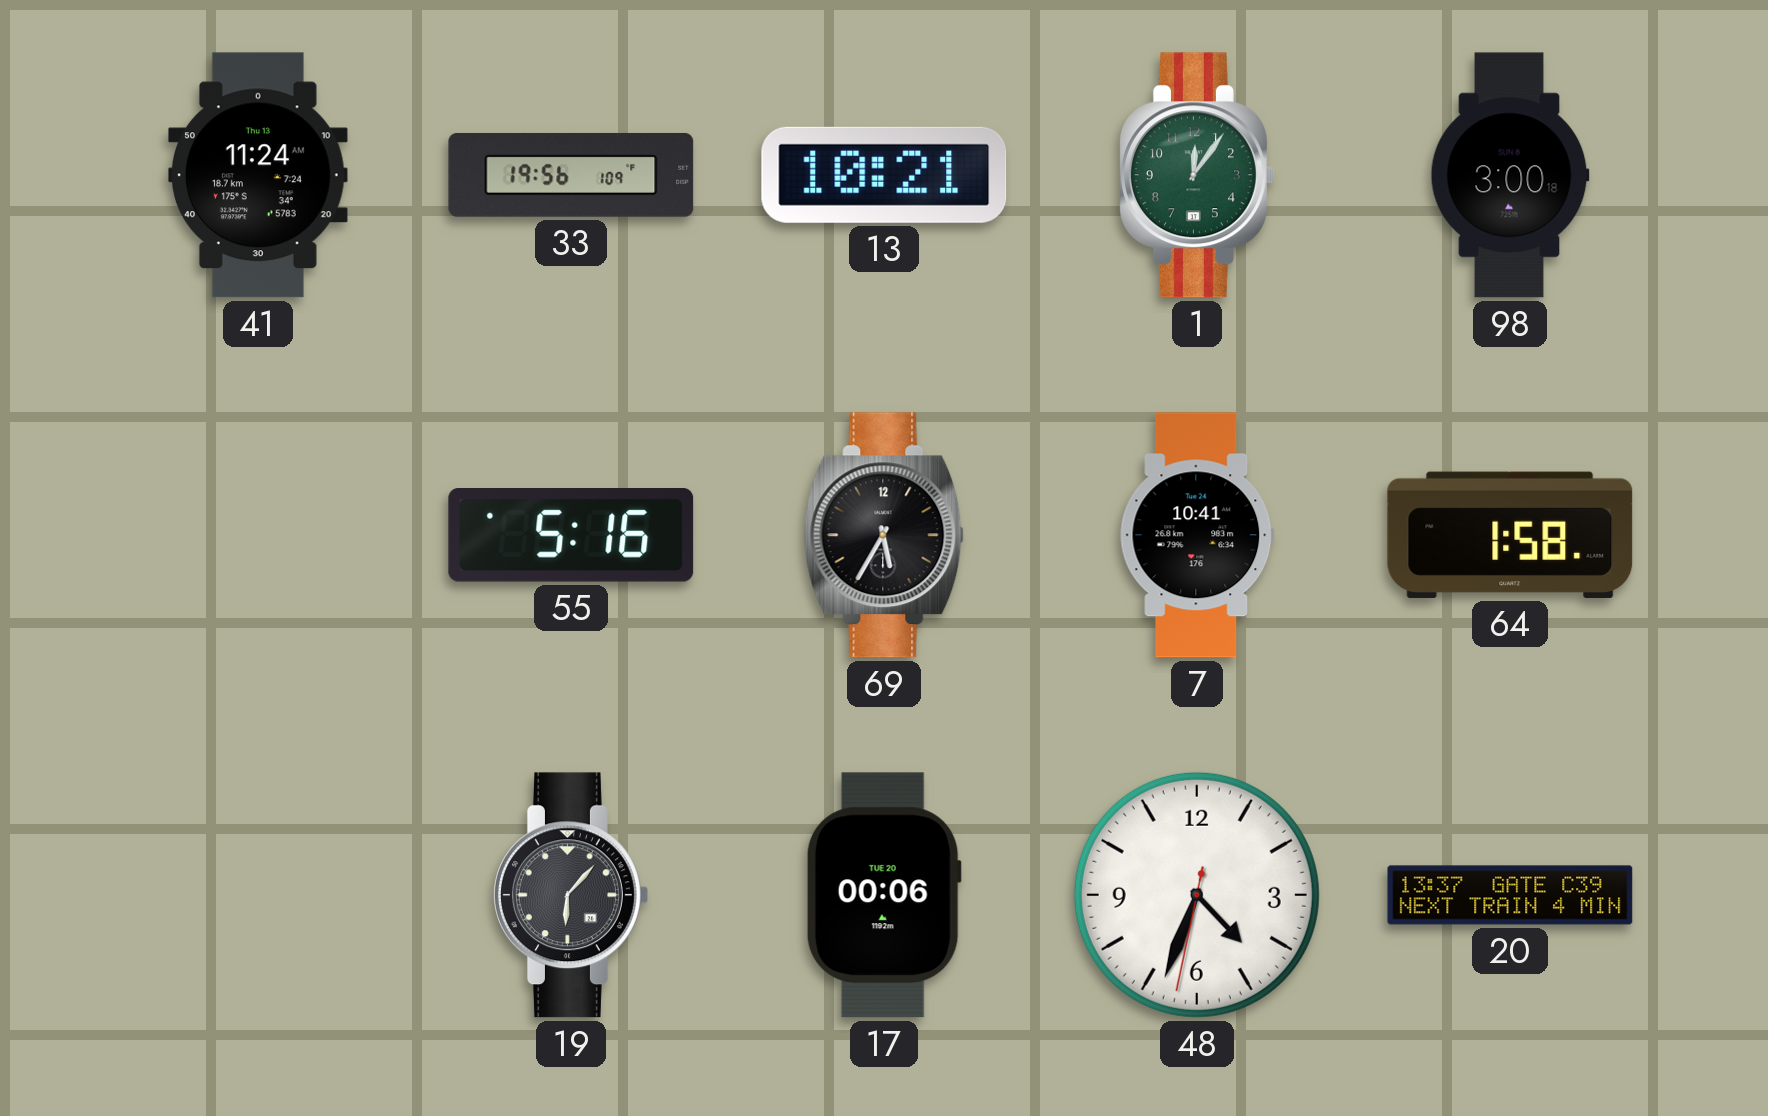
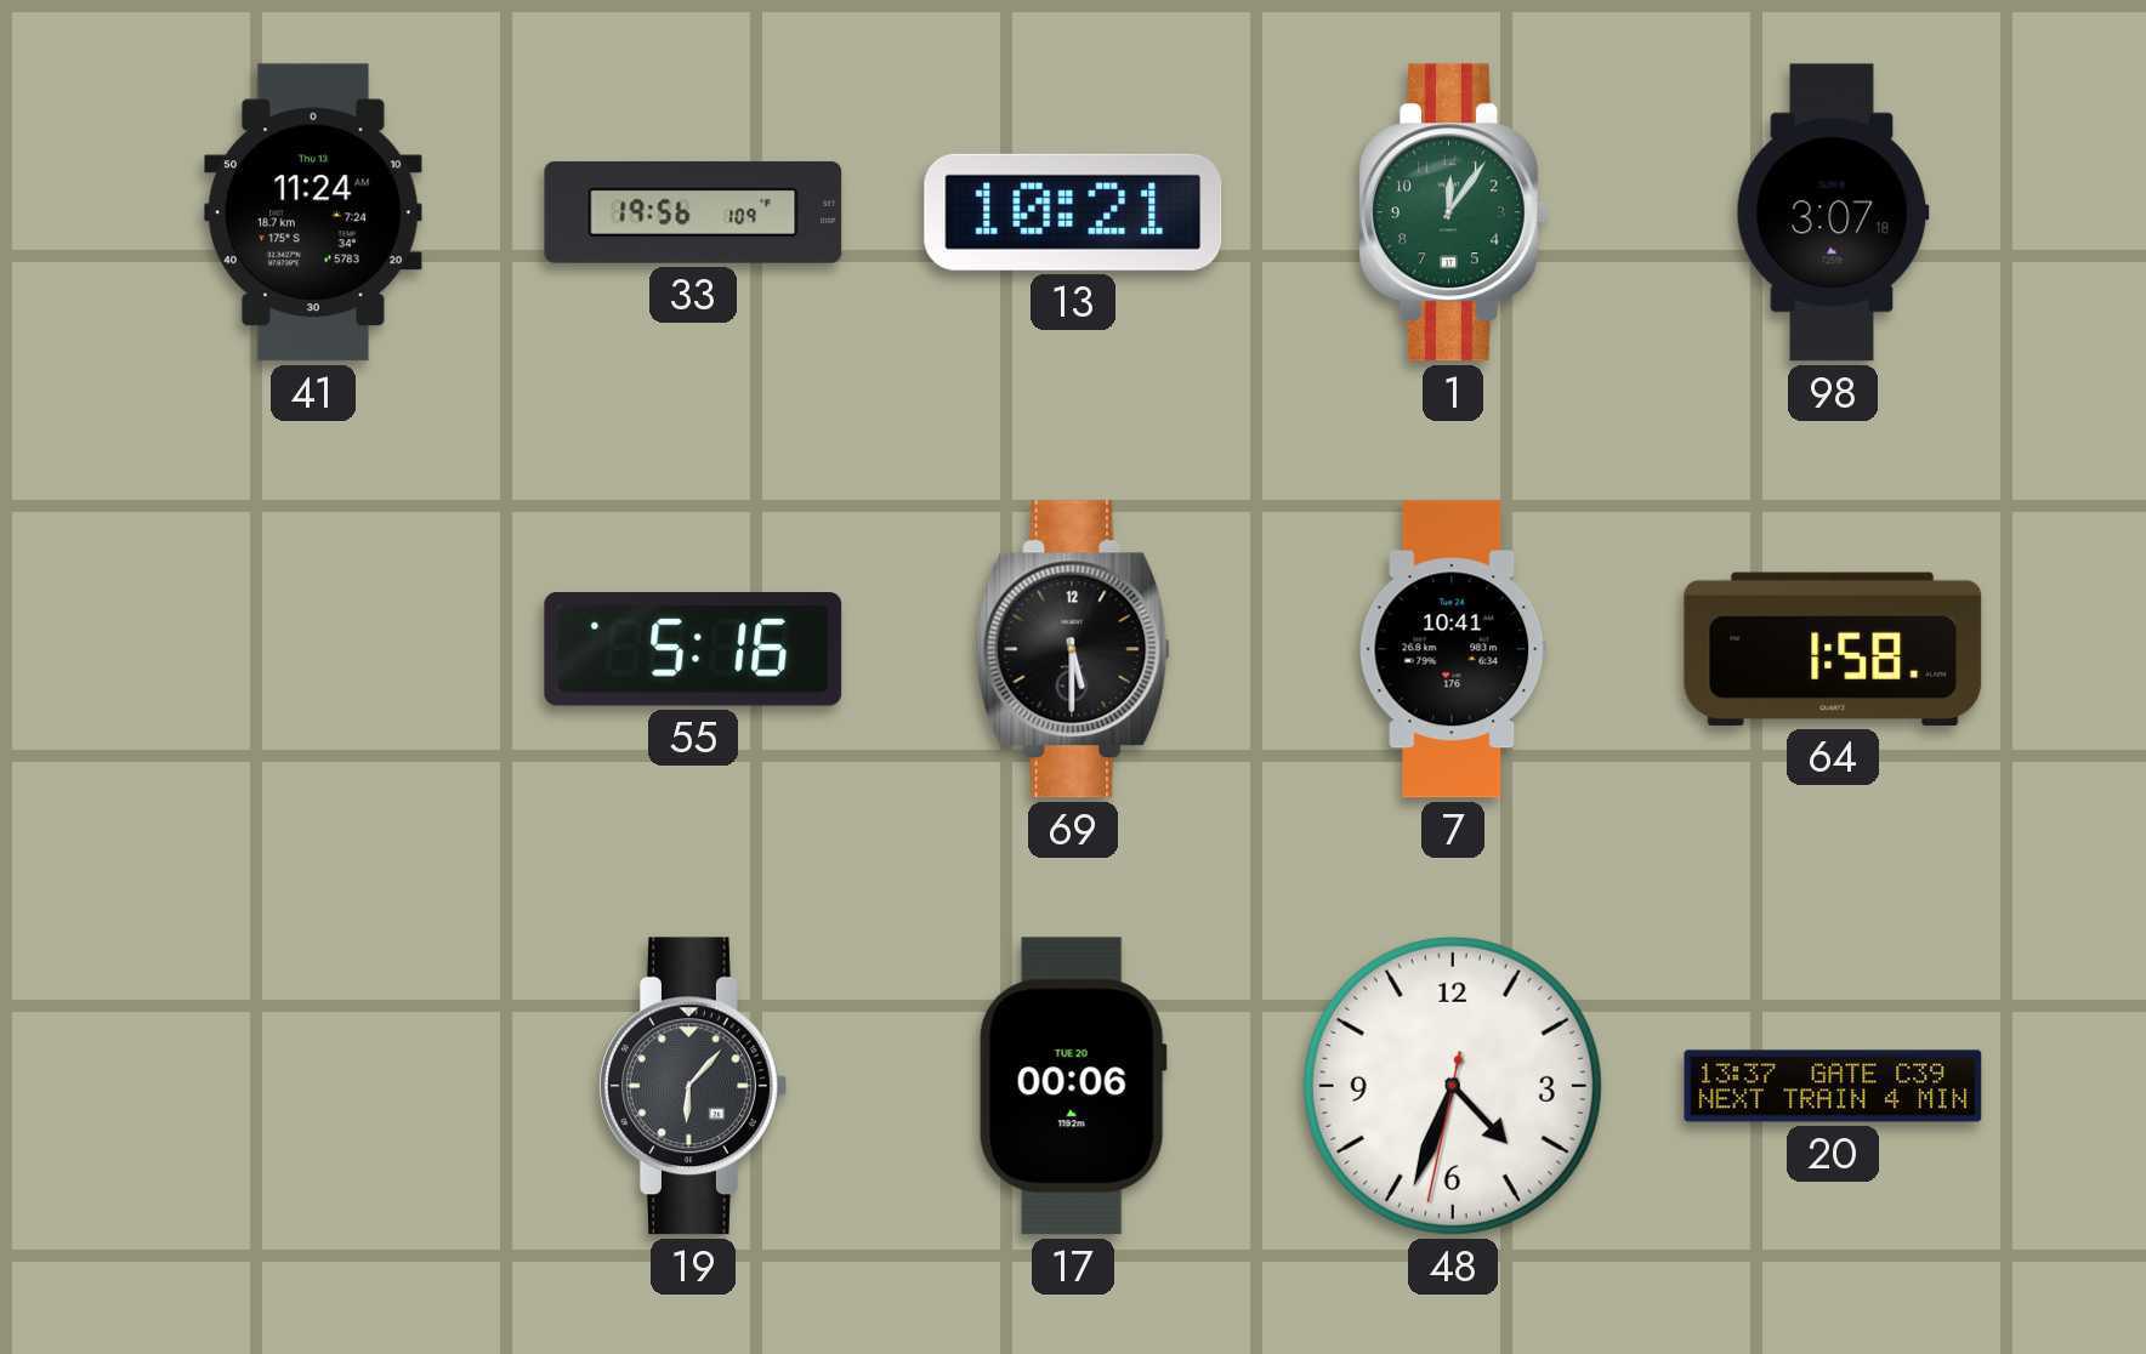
98: 3:00 -> 3:07
69: 5:35 -> 5:30
